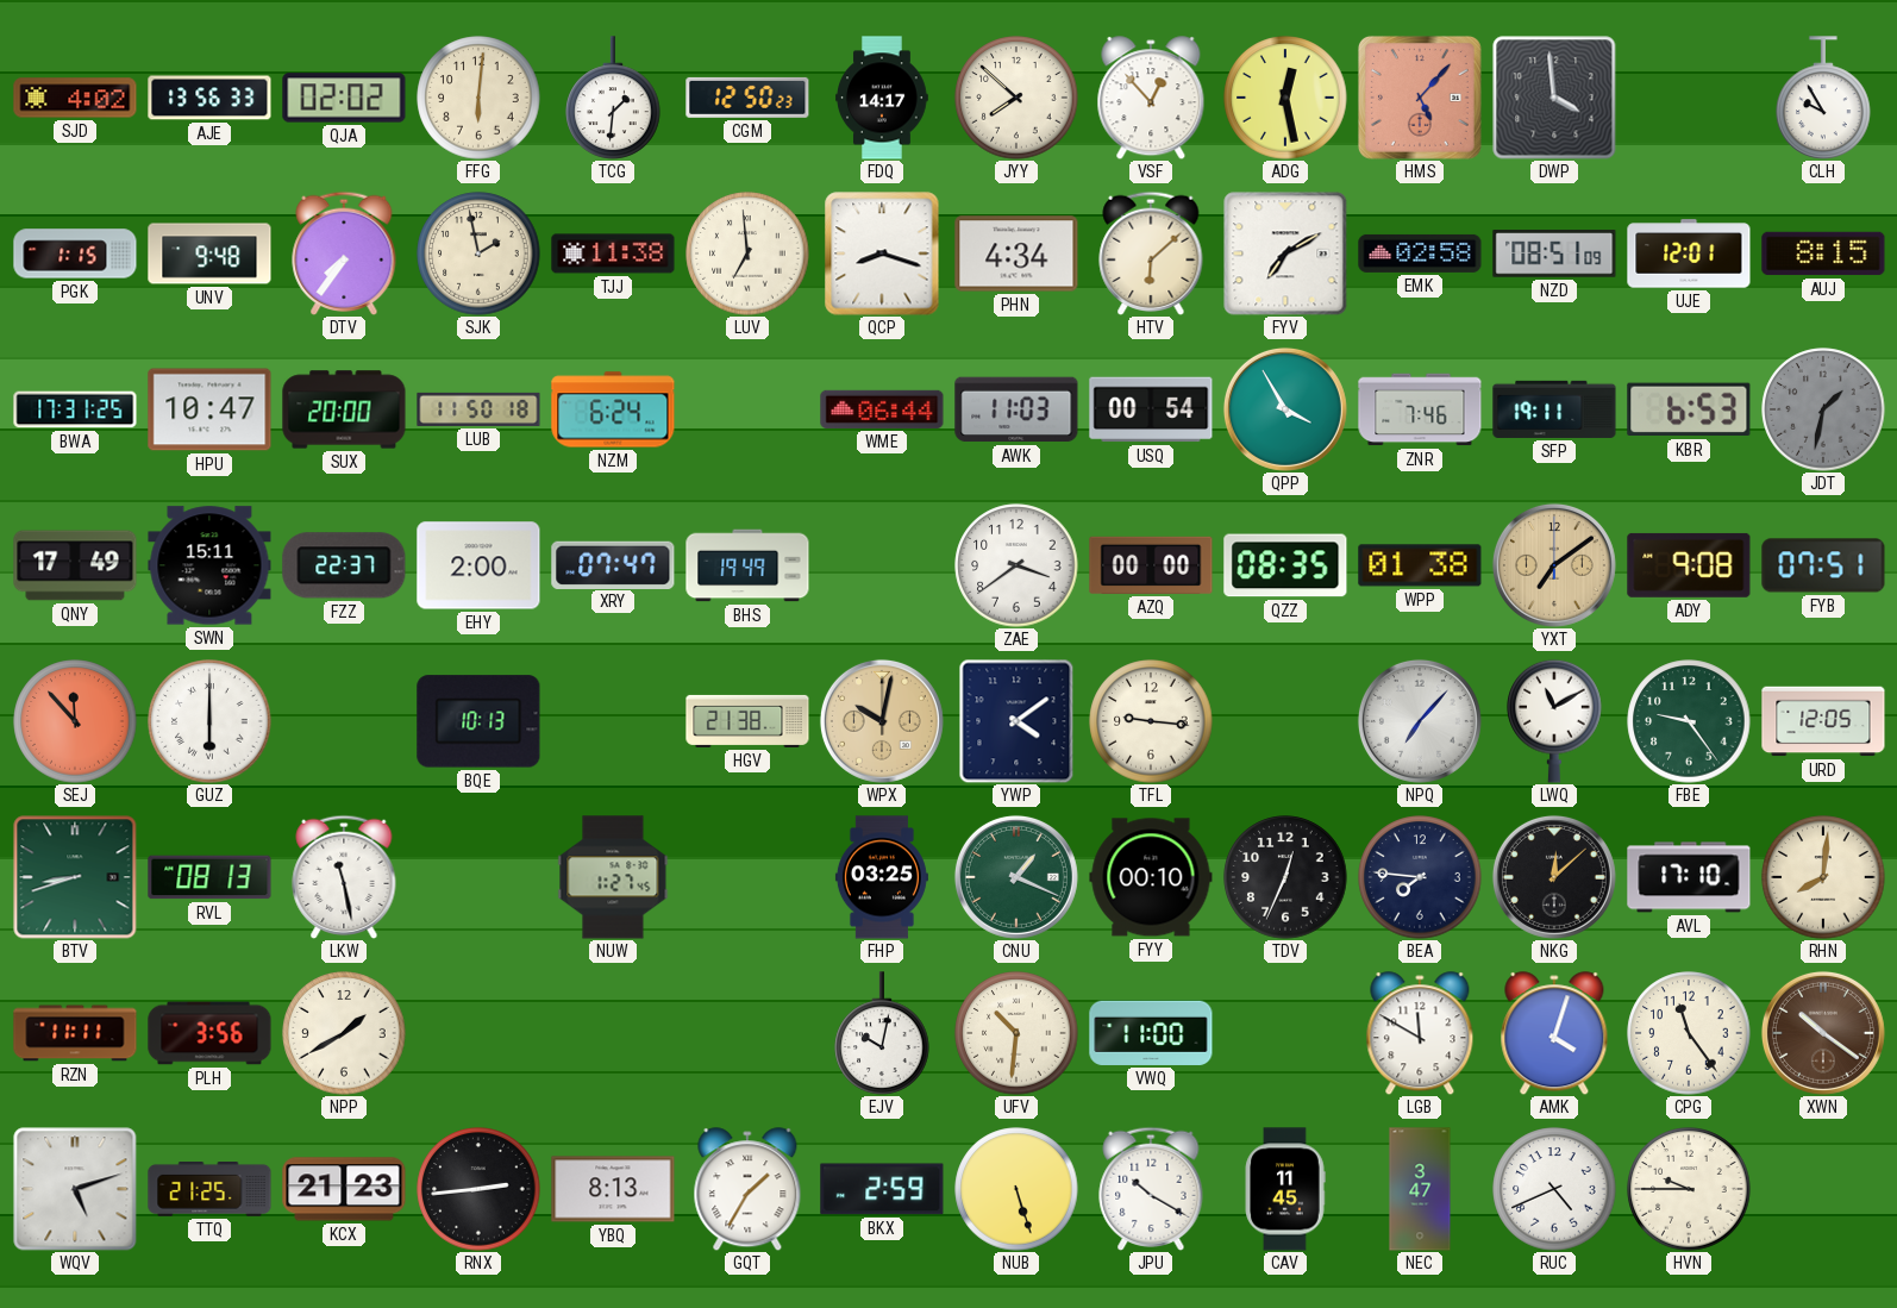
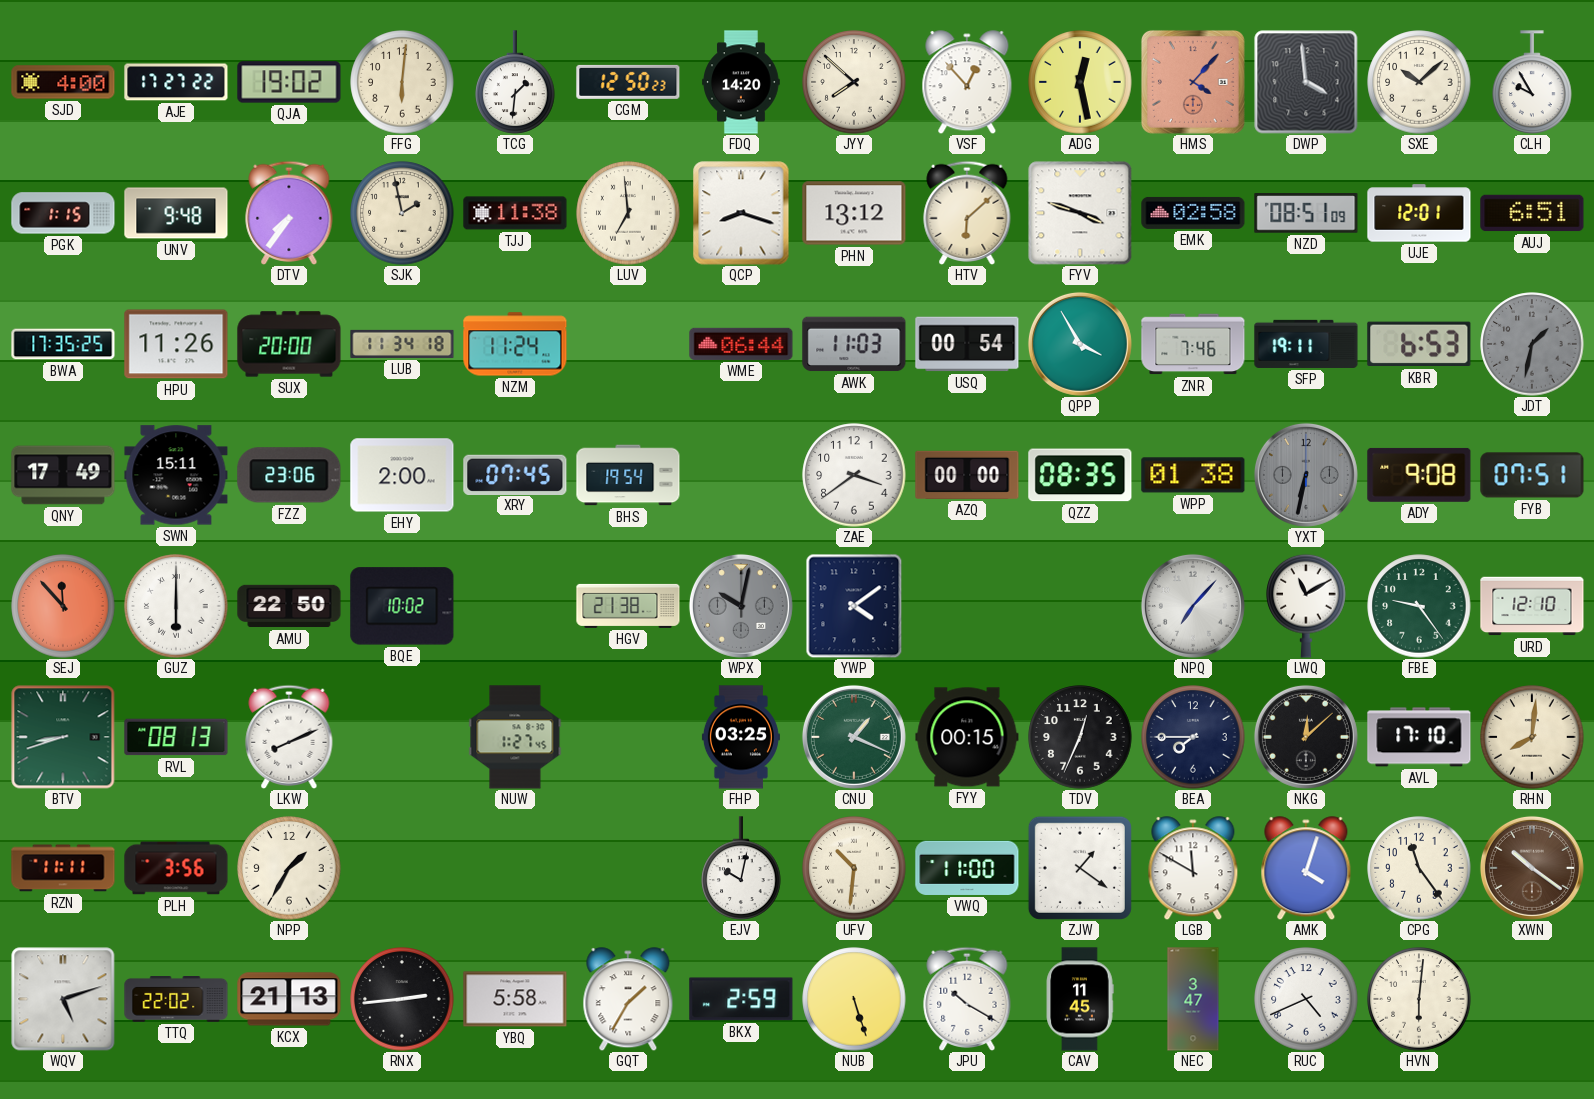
SJD: 4:02 -> 4:00
AJE: 13:56 -> 17:27
QJA: 02:02 -> 19:02
FDQ: 14:17 -> 14:20
HMS: 5:07 -> 4:07
SXE: none -> 10:08
PHN: 4:34 -> 13:12
FYV: 7:10 -> 3:48
AUJ: 8:15 -> 6:51
BWA: 17:31 -> 17:35
HPU: 10:47 -> 11:26
LUB: 11:50 -> 11:34
NZM: 6:24 -> 11:24
FZZ: 22:37 -> 23:06
XRY: 07:47 -> 07:45
BHS: 19:49 -> 19:54
YXT: 7:09 -> 6:32
YXT dial: champagne -> grey
AMU: none -> 22:50
BQE: 10:13 -> 10:02
WPX dial: champagne -> grey
TFL: 9:16 -> none
URD: 12:05 -> 12:10
LKW: 11:28 -> 8:11
FYY: 00:10 -> 00:15
BEA: 7:46 -> 7:45
NPP: 1:40 -> 1:35
ZJW: none -> 1:21
TTQ: 21:25 -> 22:02
KCX: 21:23 -> 21:13
YBQ: 8:13 -> 5:58
HVN: 9:45 -> 6:01
